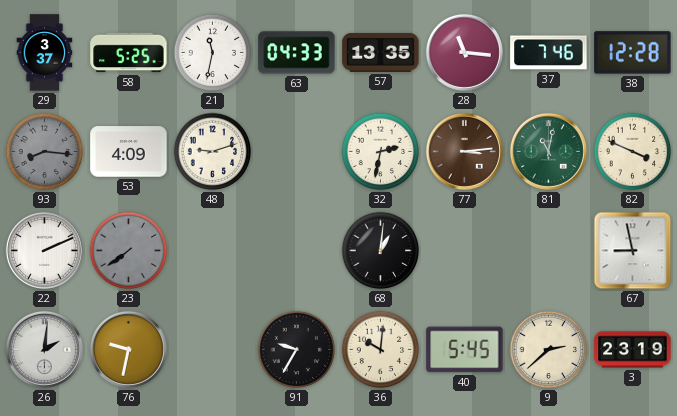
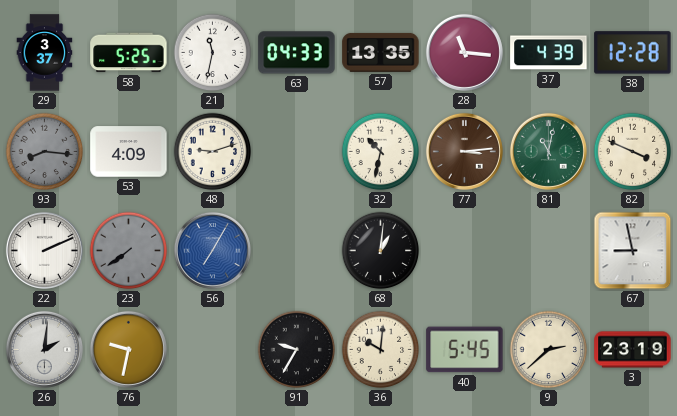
37: 7:46 -> 4:39
32: 2:32 -> 10:32
56: none -> 7:05
